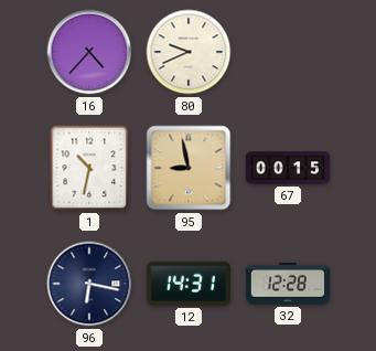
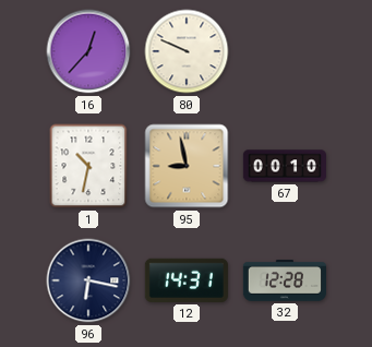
16: 4:37 -> 12:37
80: 9:41 -> 9:49
67: 00:15 -> 00:10
